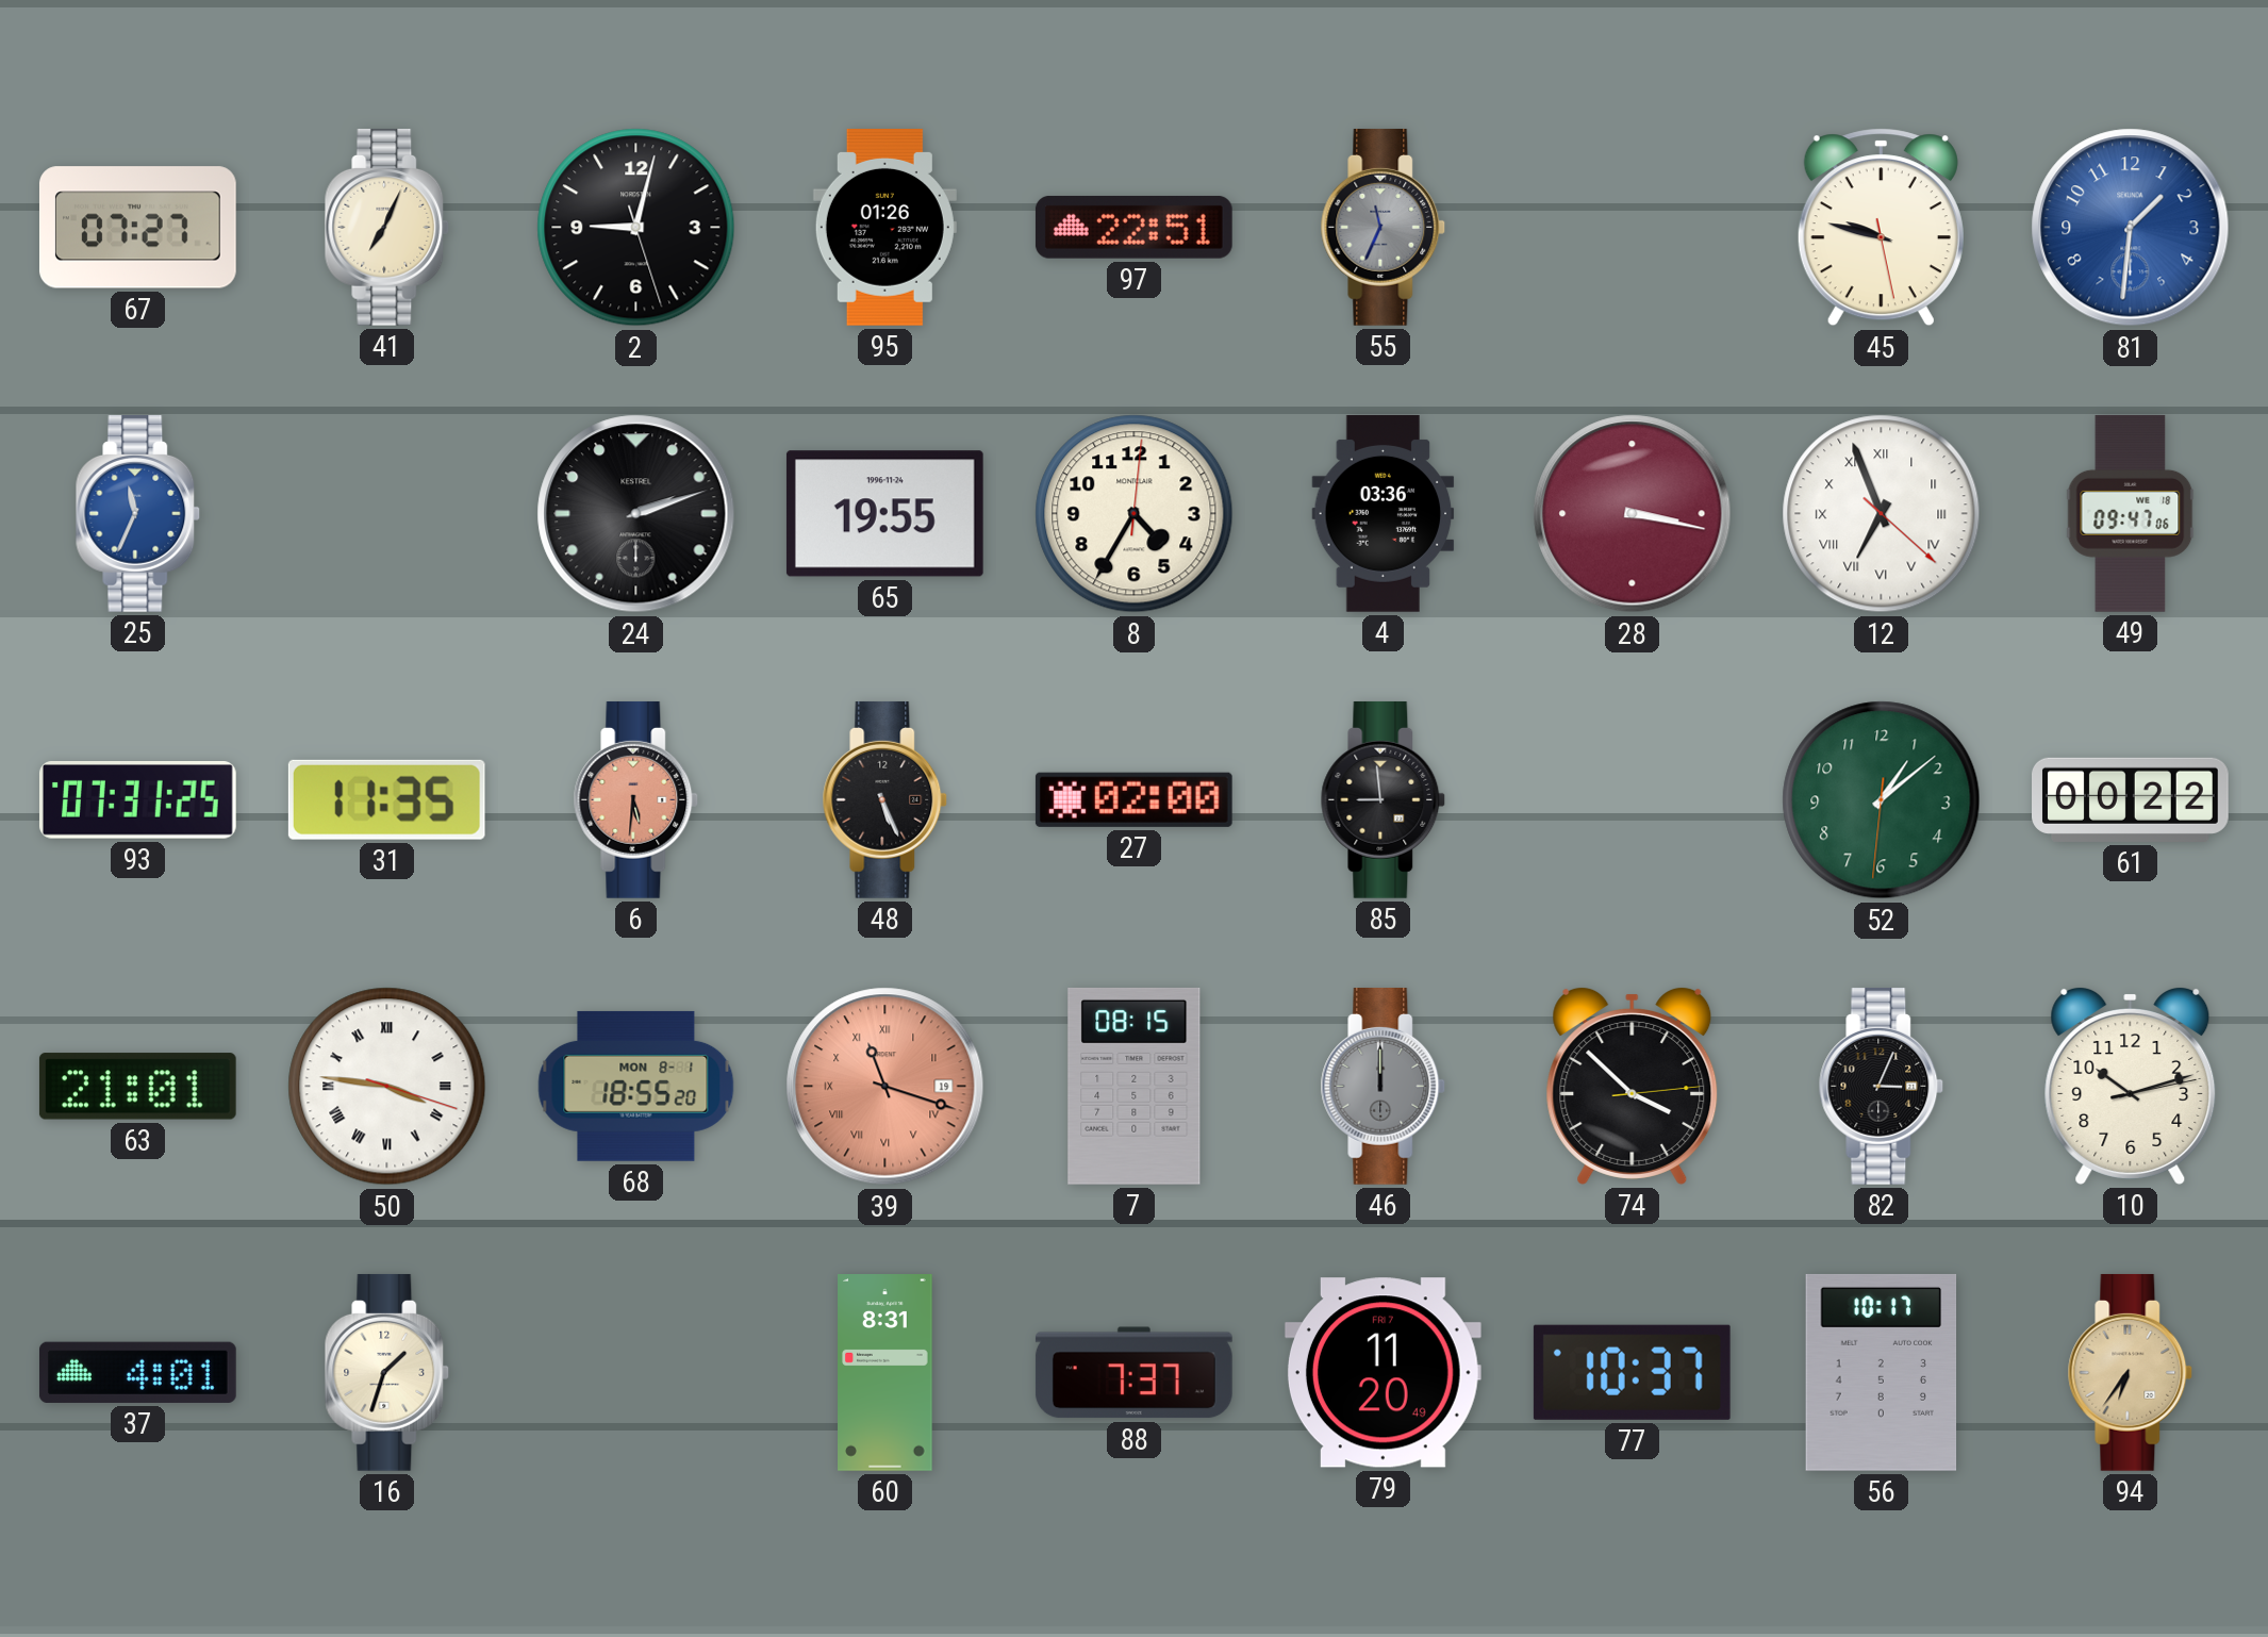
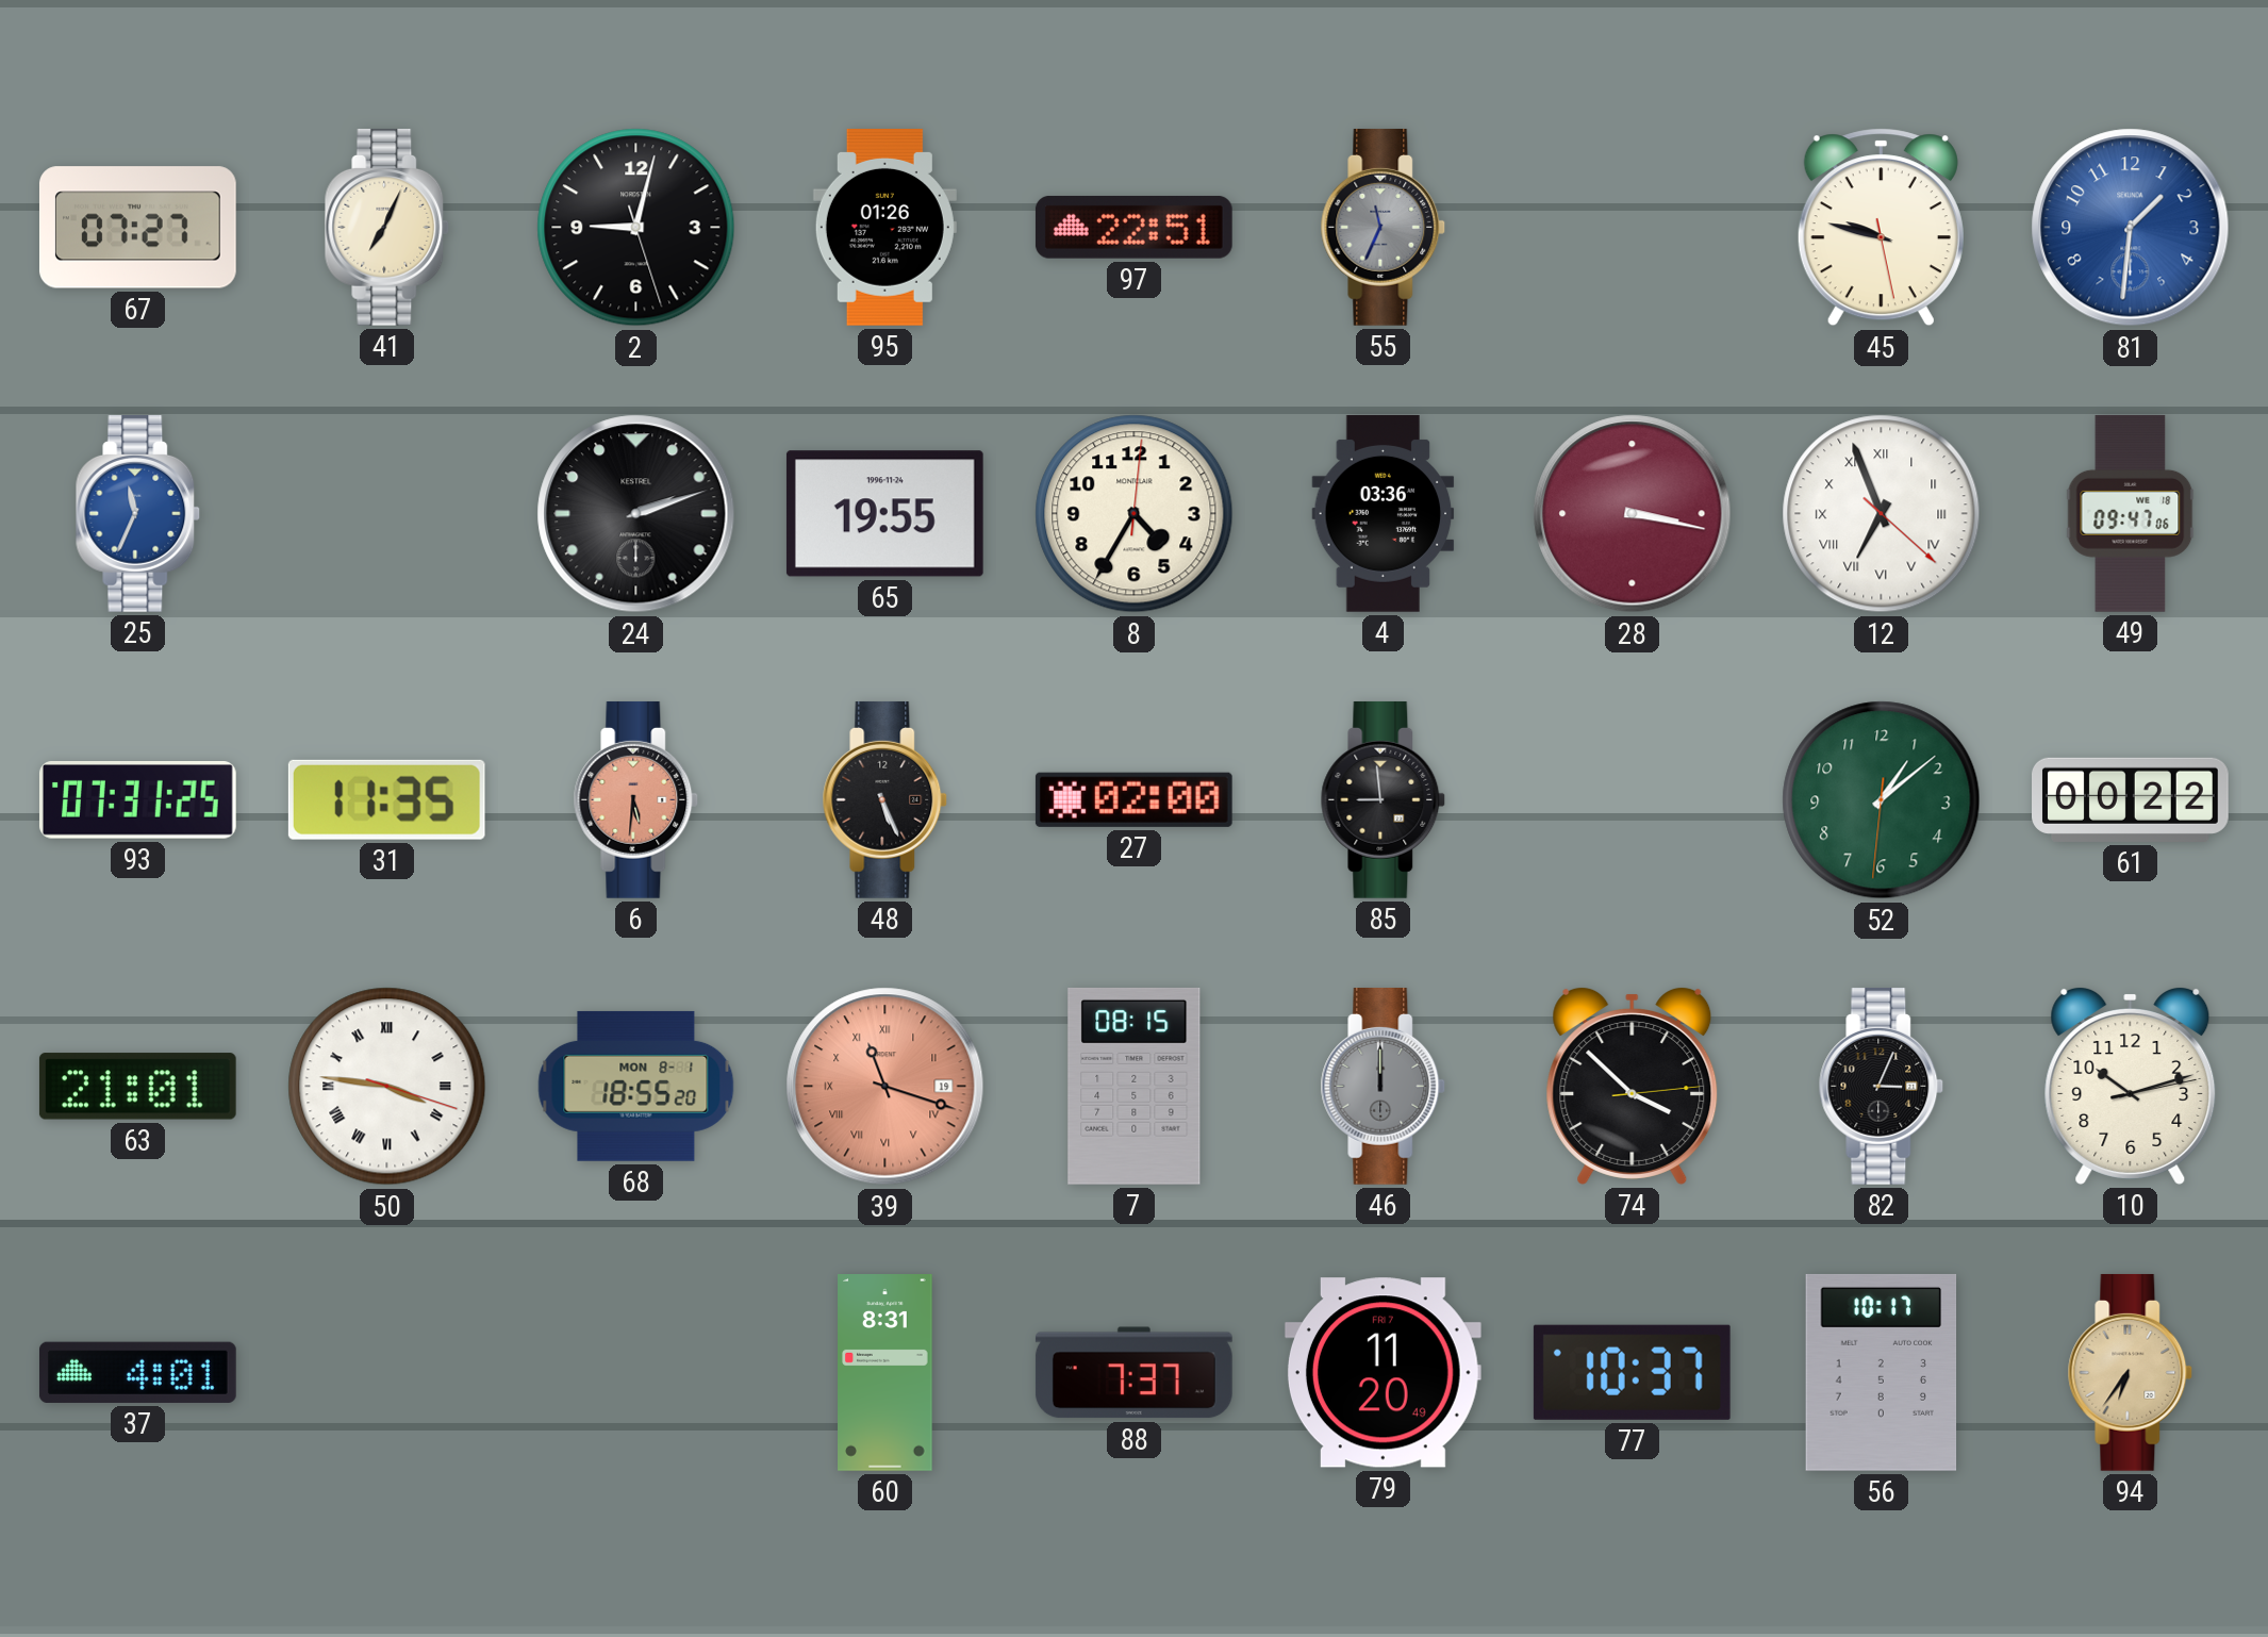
16: 1:33 -> none
